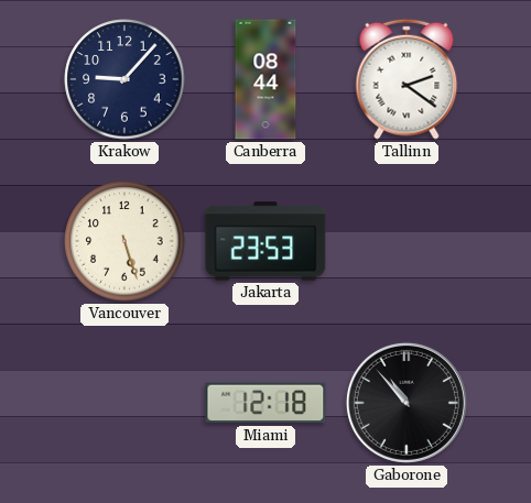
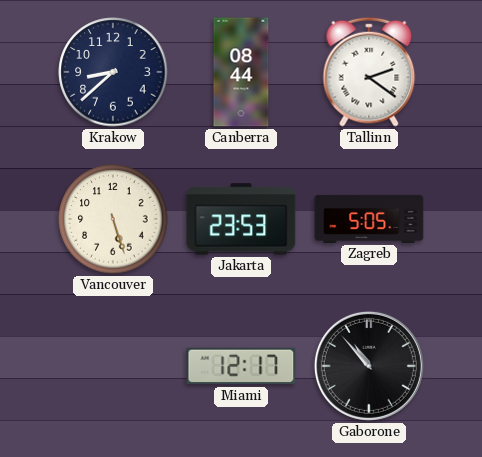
Krakow: 9:07 -> 8:38
Zagreb: none -> 5:05
Miami: 12:18 -> 12:17
